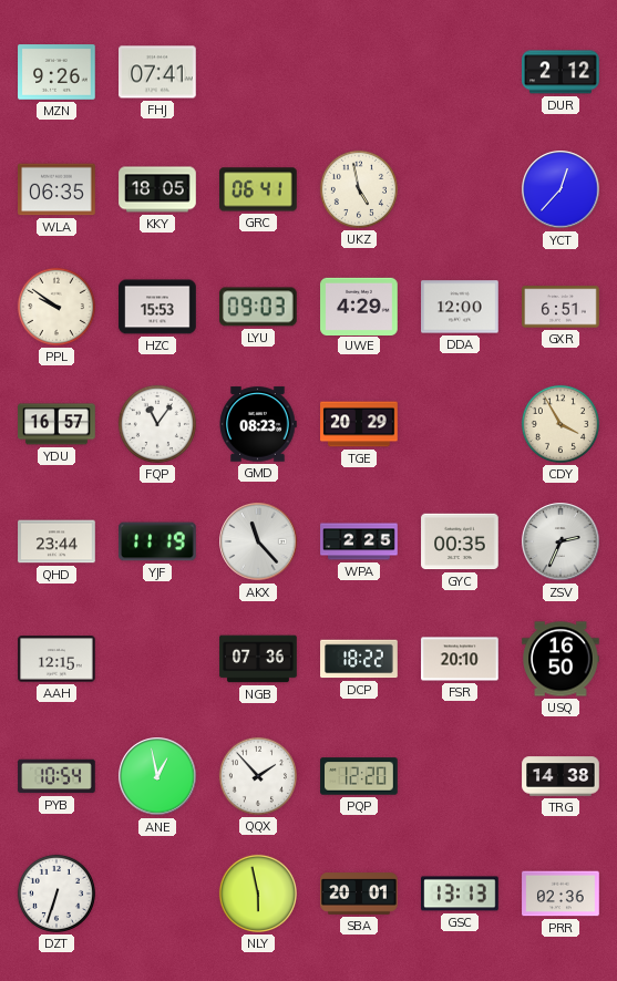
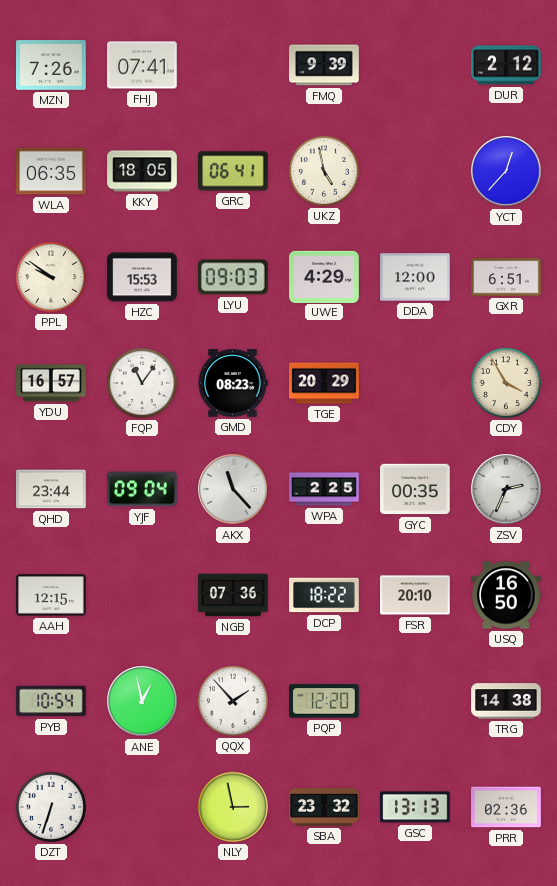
MZN: 9:26 -> 7:26
FMQ: none -> 9:39
YJF: 11:19 -> 09:04
NLY: 5:58 -> 2:58
SBA: 20:01 -> 23:32
